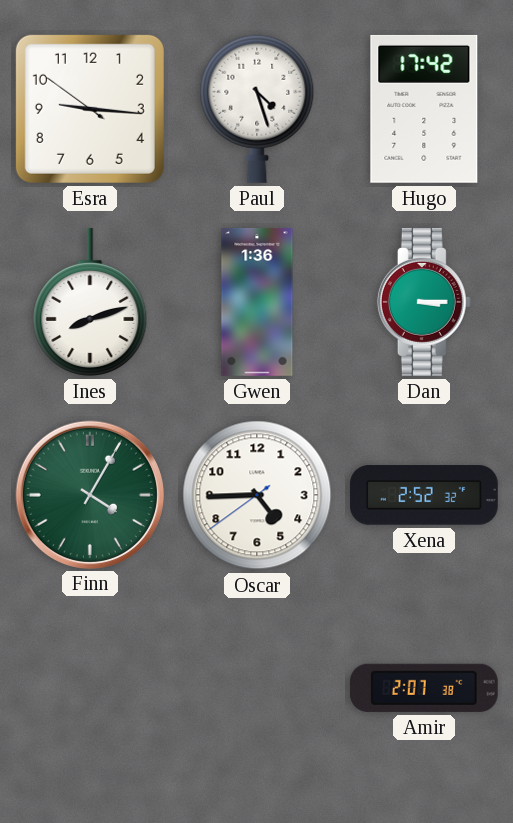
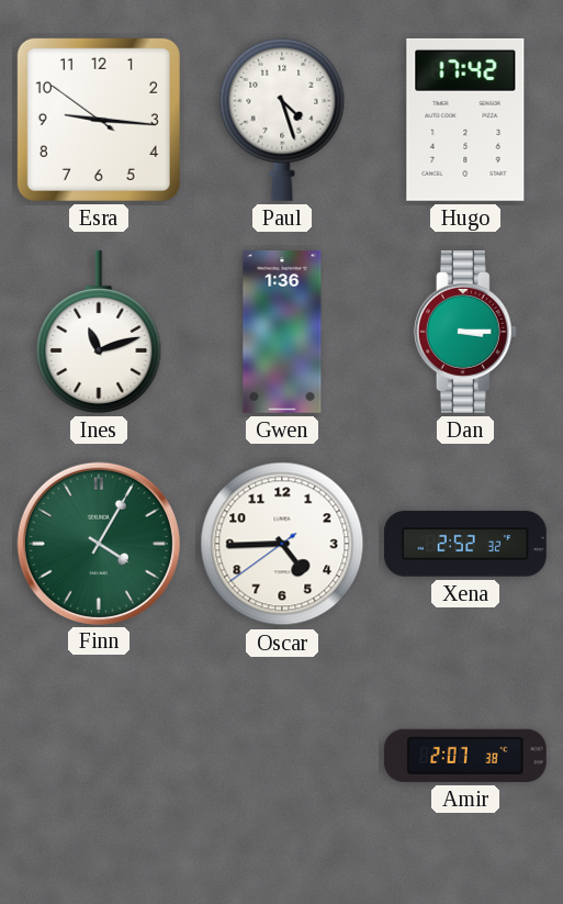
Ines: 8:12 -> 11:12
